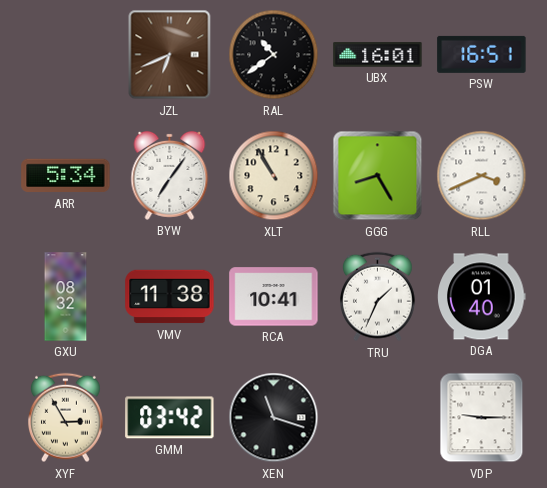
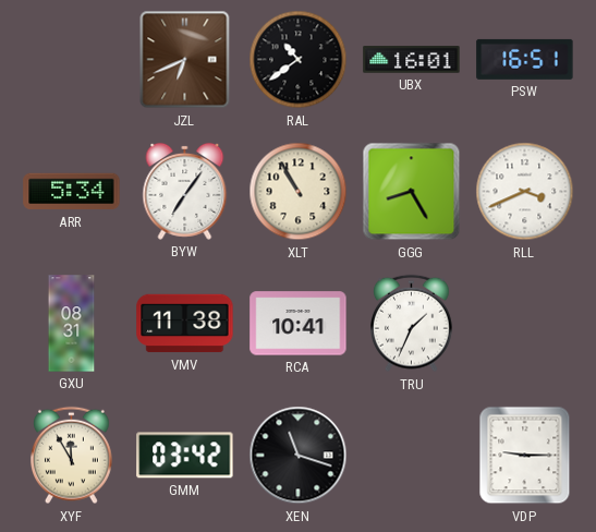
GXU: 08:32 -> 08:31
DGA: 01:40 -> none
XYF: 2:55 -> 11:55
